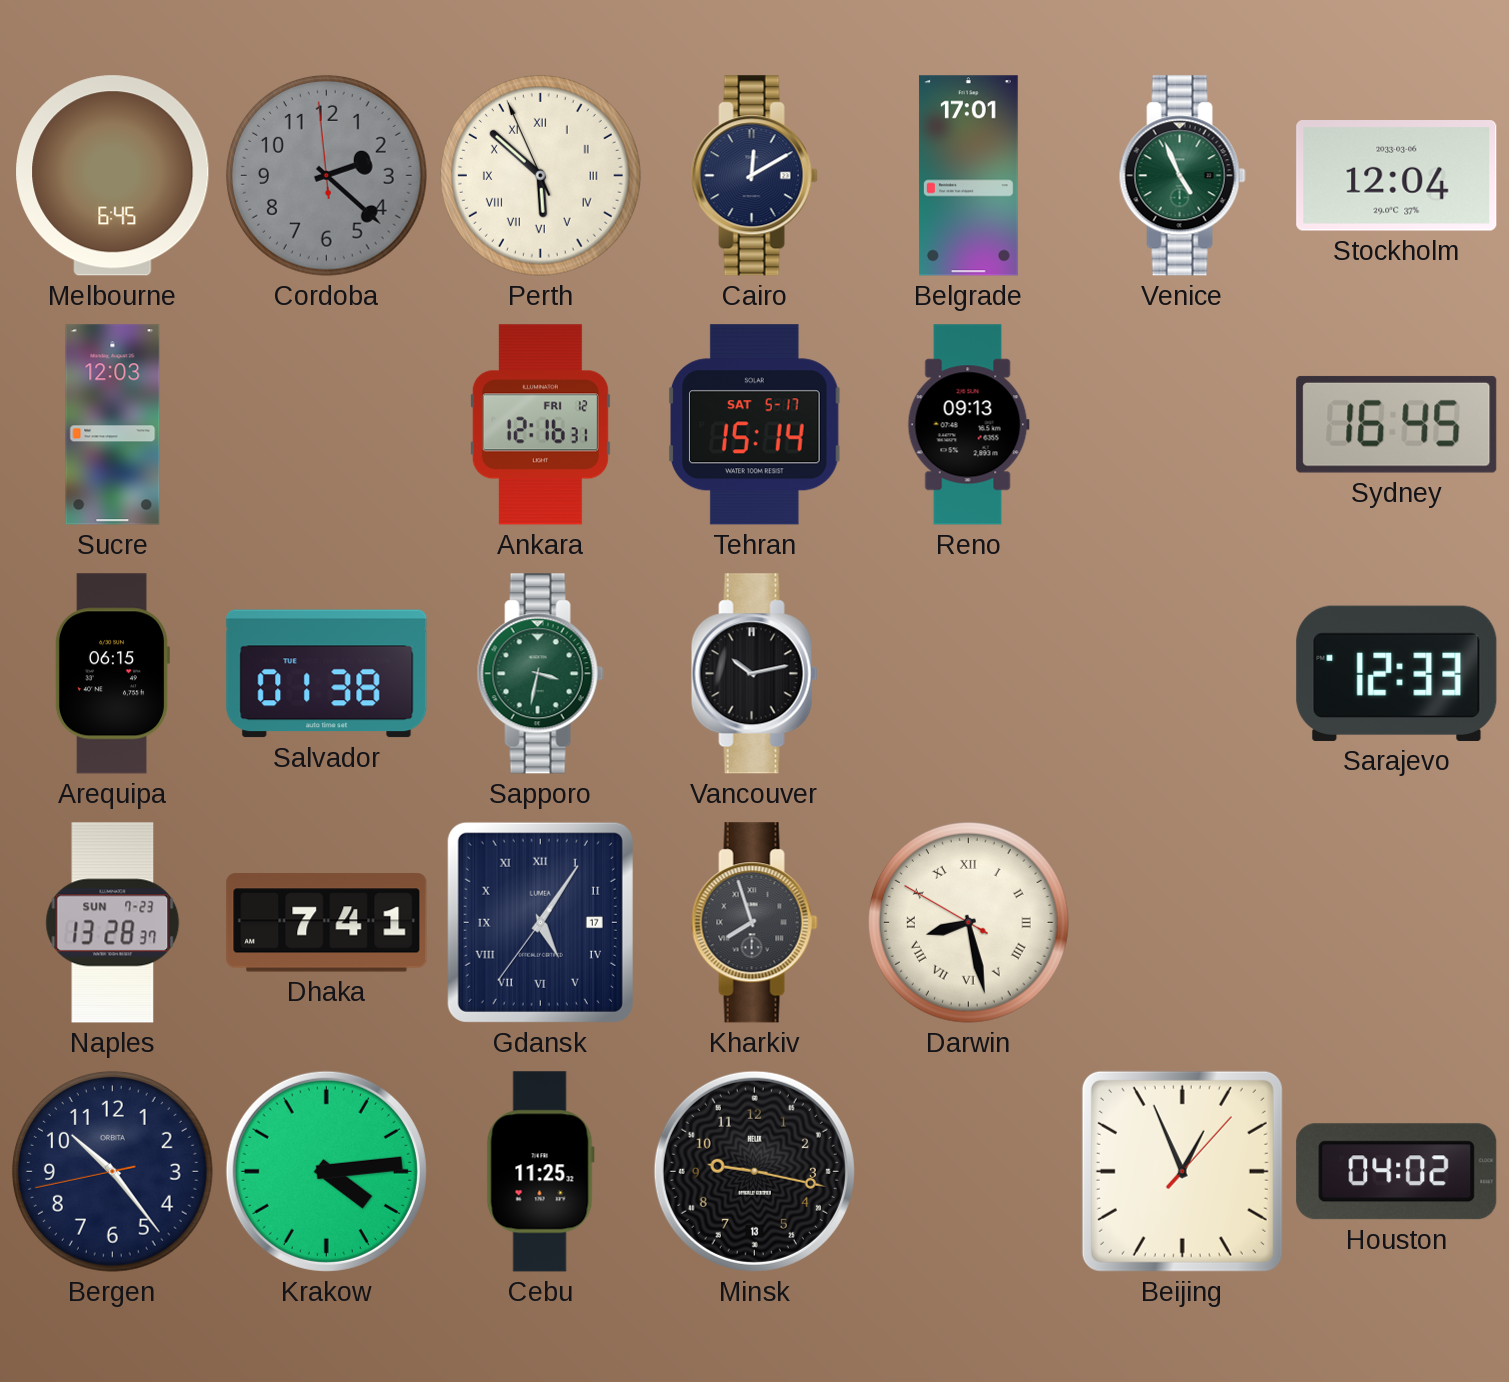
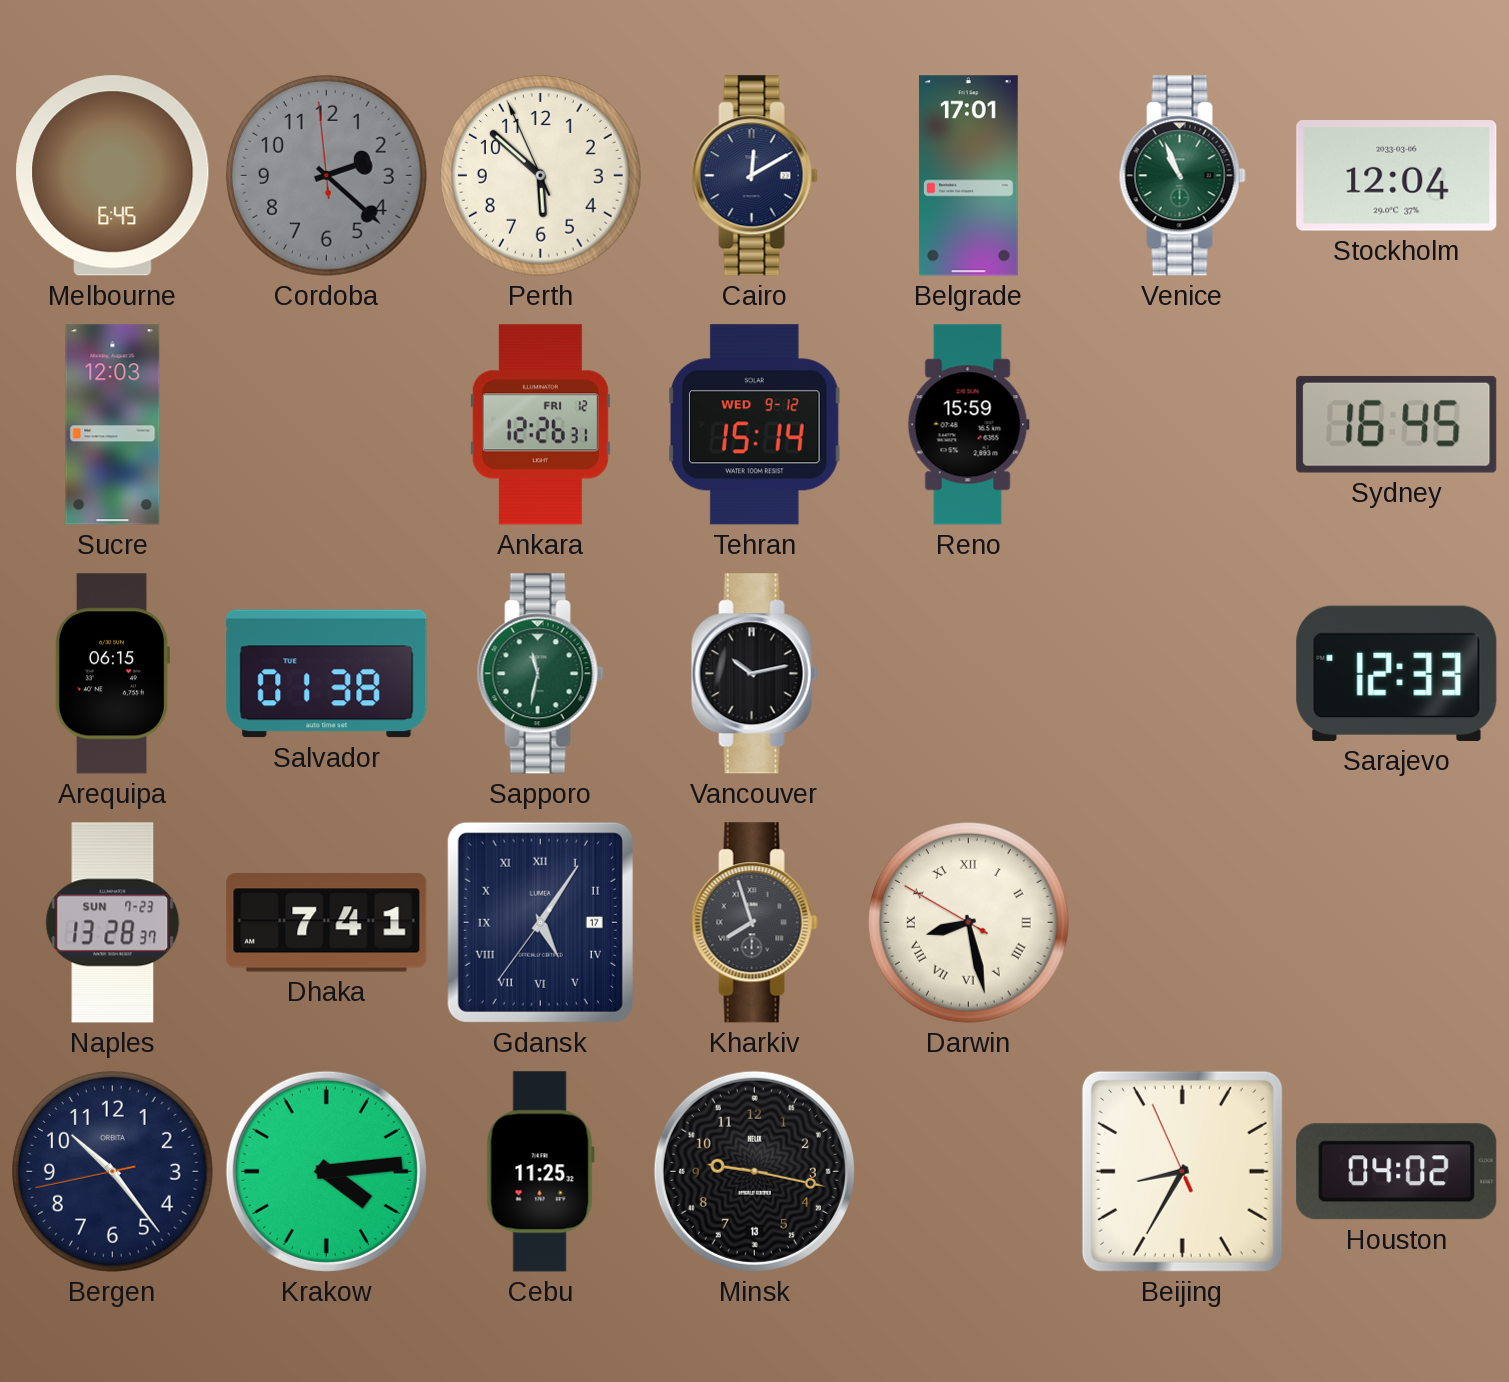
Perth numerals: Roman -> Arabic
Venice: 4:56 -> 10:56
Ankara: 12:16 -> 12:26
Tehran date: SAT 5-17 -> WED 9-12
Reno: 09:13 -> 15:59
Sapporo: 3:32 -> 11:32
Beijing: 12:56 -> 8:34
